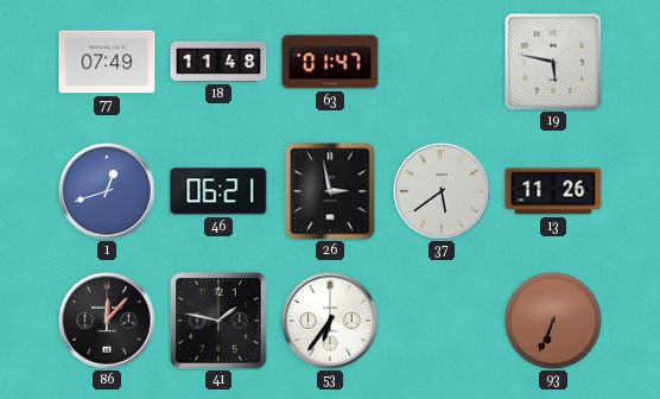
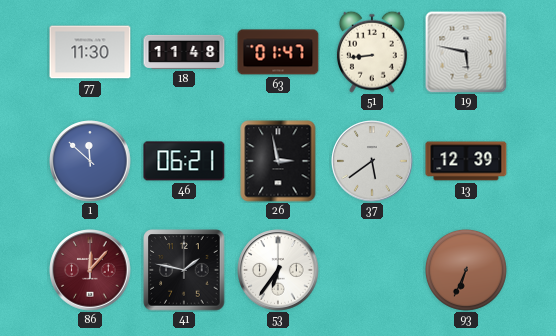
77: 07:49 -> 11:30
51: none -> 8:44
1: 12:42 -> 11:52
13: 11:26 -> 12:39
86 dial: black -> burgundy
